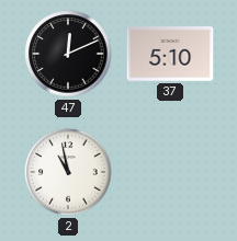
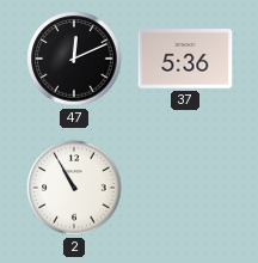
37: 5:10 -> 5:36
2: 10:58 -> 10:55
